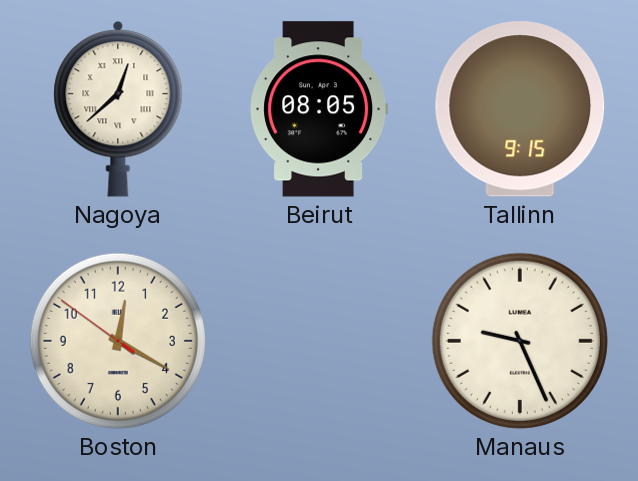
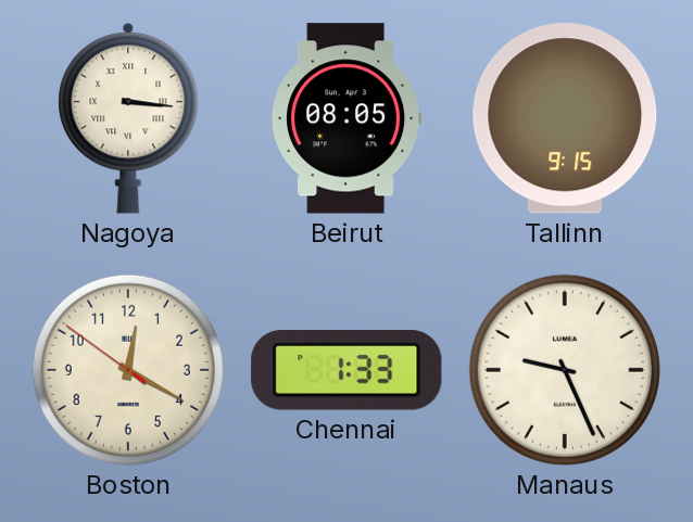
Nagoya: 12:38 -> 3:16
Chennai: none -> 1:33
